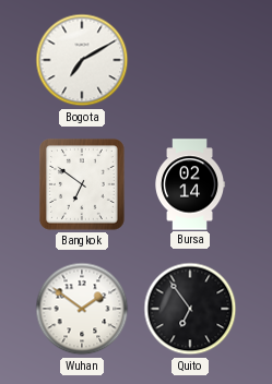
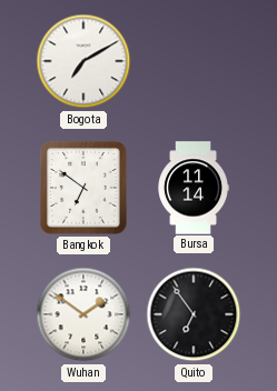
Bursa: 02:14 -> 11:14
